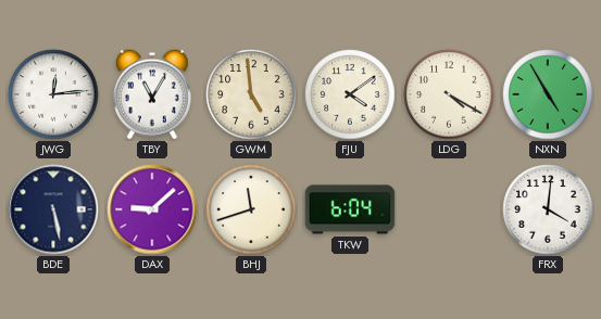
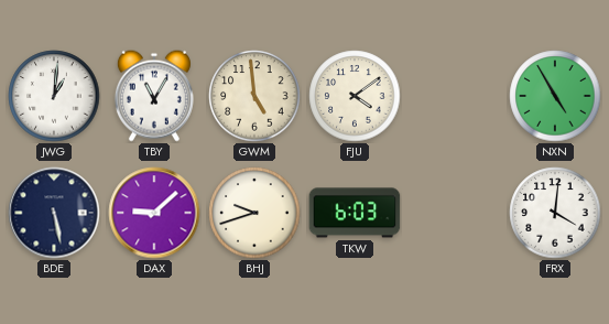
JWG: 12:14 -> 1:01
LDG: 4:20 -> none
BHJ: 11:42 -> 9:42
TKW: 6:04 -> 6:03
